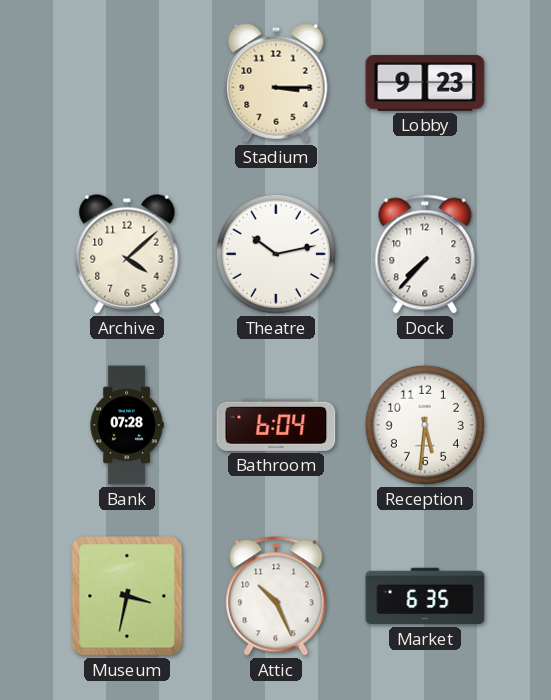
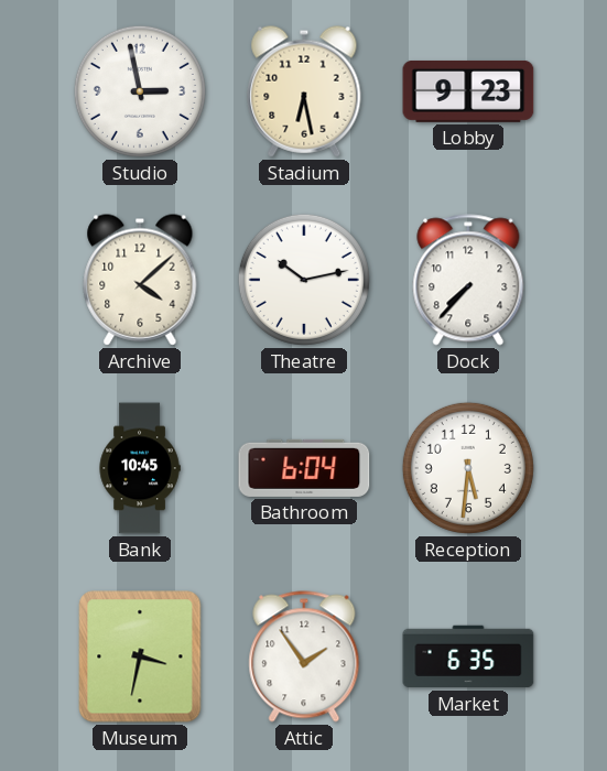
Studio: none -> 2:58
Stadium: 3:15 -> 6:28
Bank: 07:28 -> 10:45
Attic: 10:26 -> 1:54
